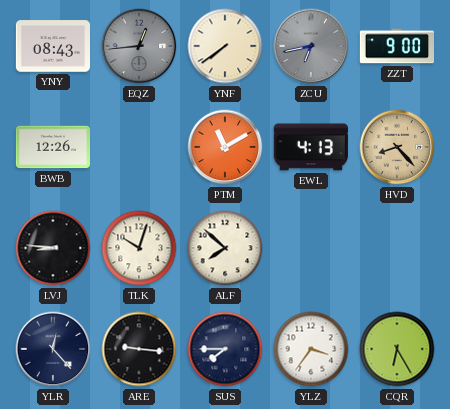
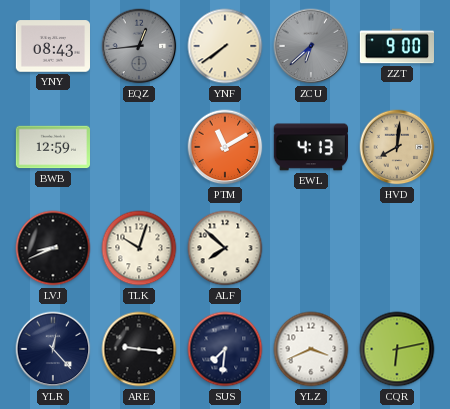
ZCU: 6:43 -> 6:38
BWB: 12:26 -> 12:59
HVD: 8:23 -> 8:01
LVJ: 8:46 -> 8:41
SUS: 7:45 -> 7:31
YLZ: 3:36 -> 3:41
CQR: 6:25 -> 6:13
